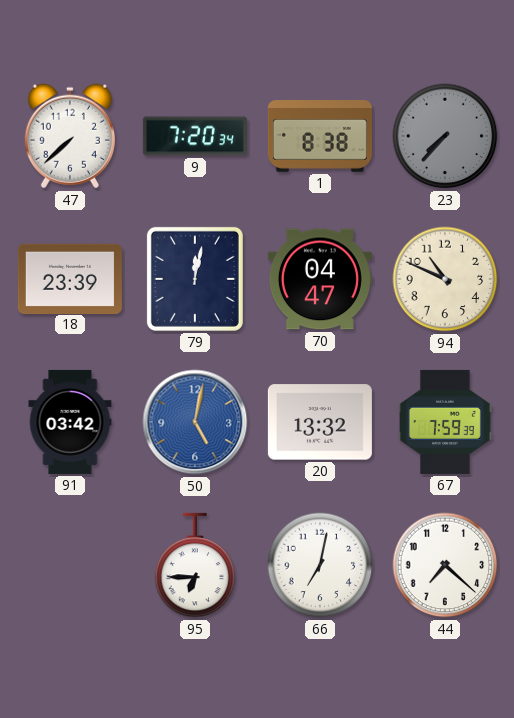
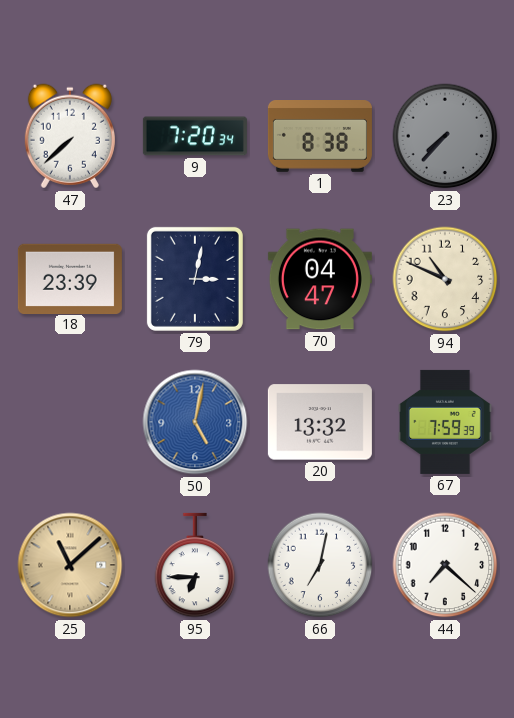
79: 12:02 -> 3:02
91: 03:42 -> none
25: none -> 11:08
